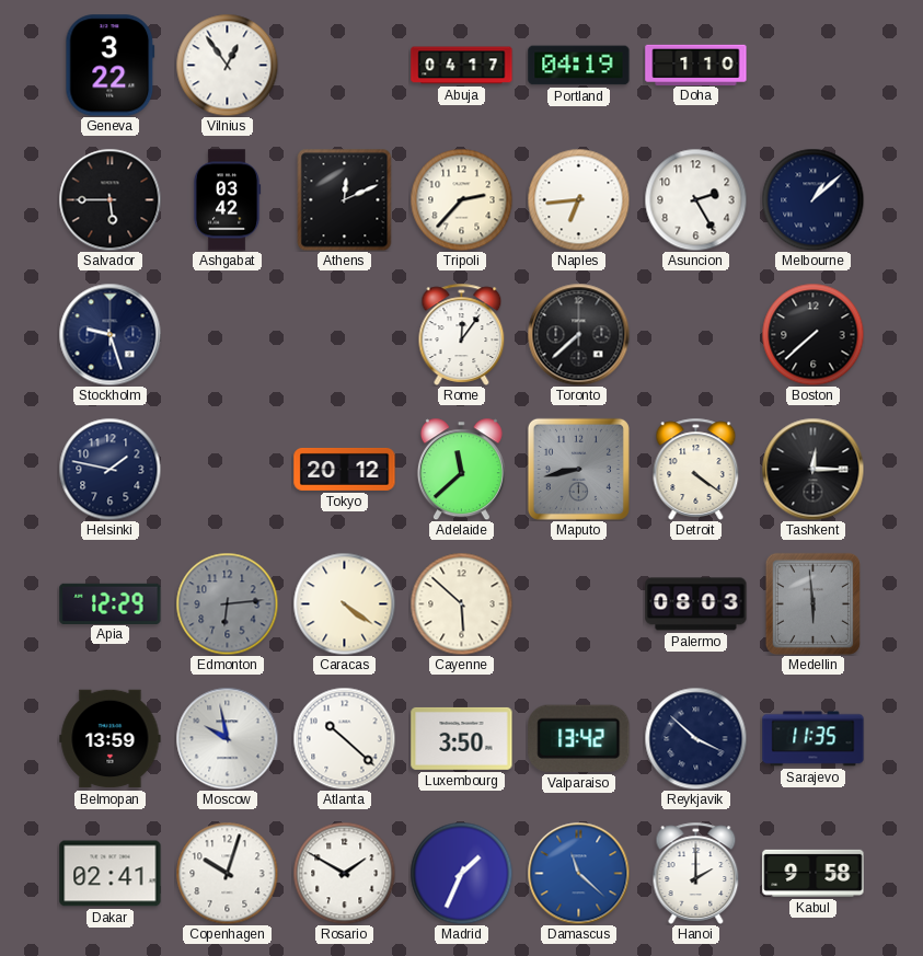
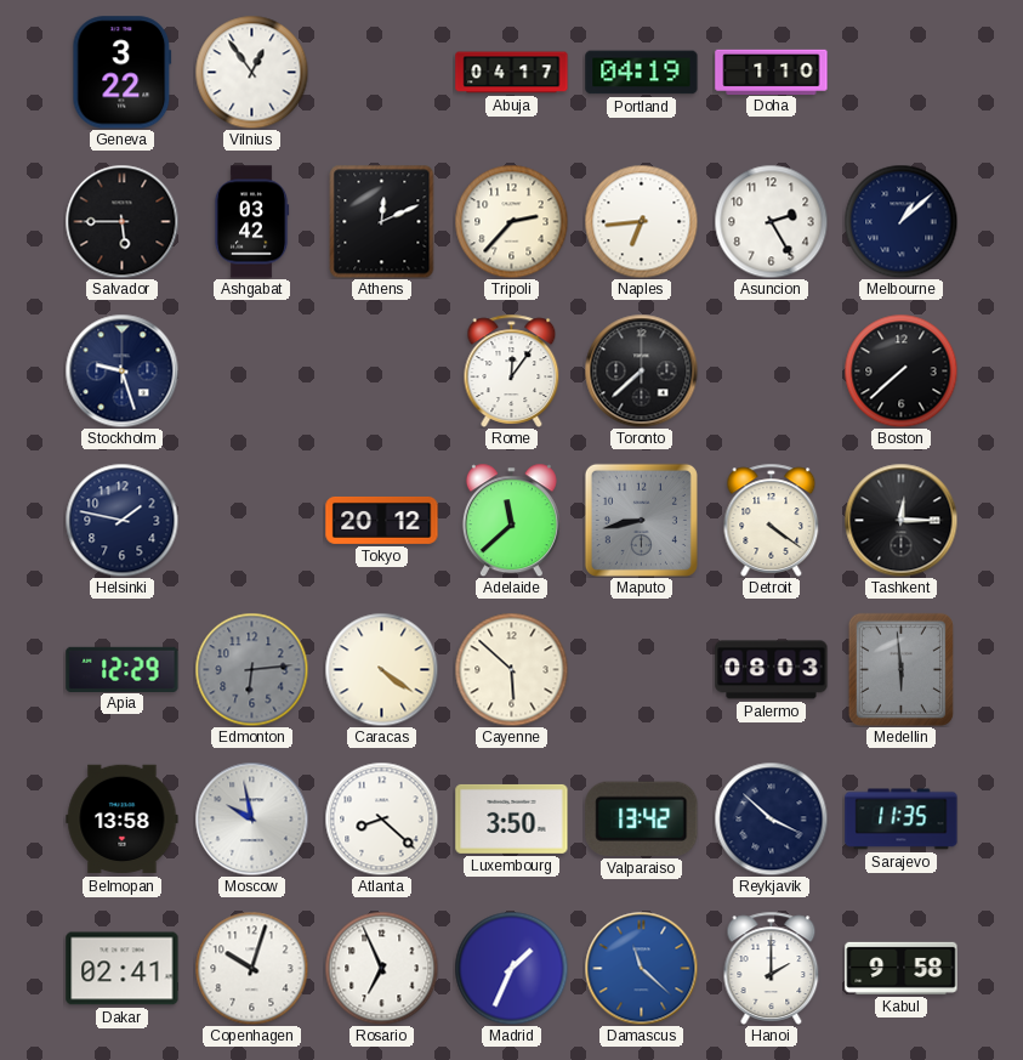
Belmopan: 13:59 -> 13:58
Atlanta: 10:22 -> 8:22
Rosario: 1:50 -> 6:56
